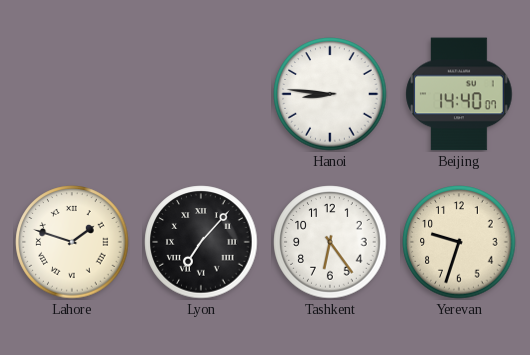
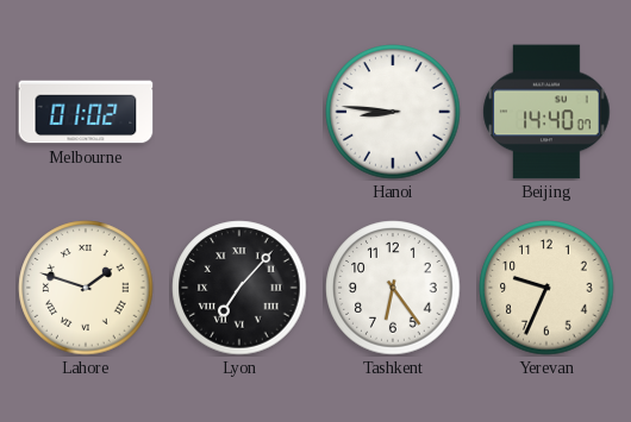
Melbourne: none -> 01:02
Yerevan: 9:33 -> 9:34
